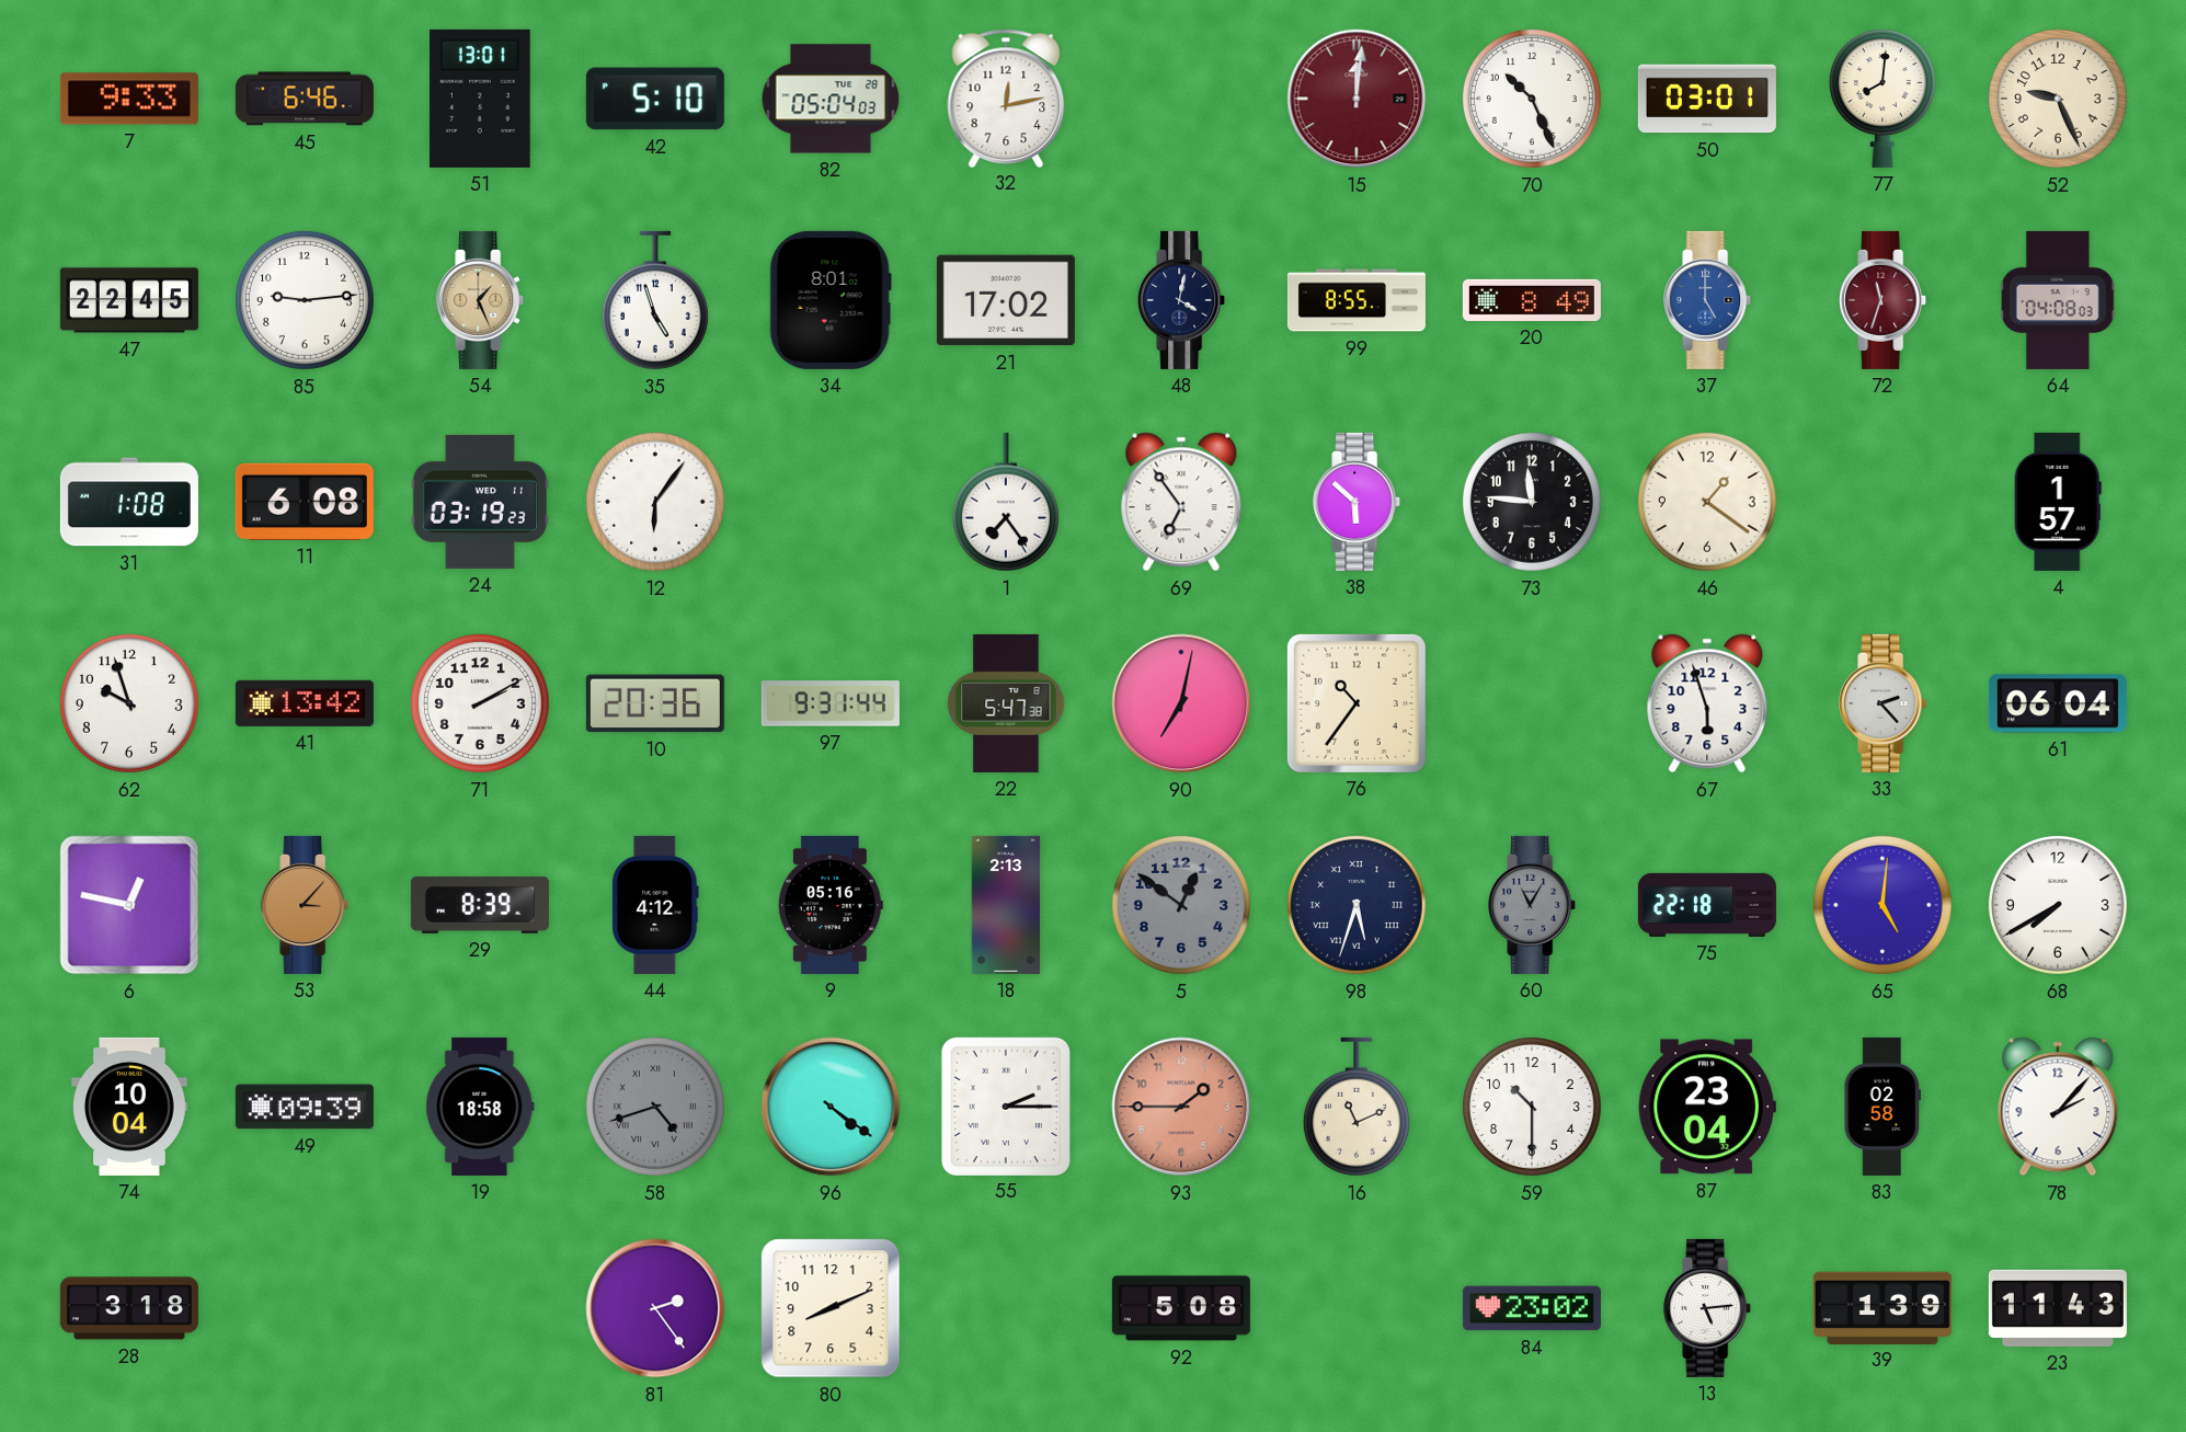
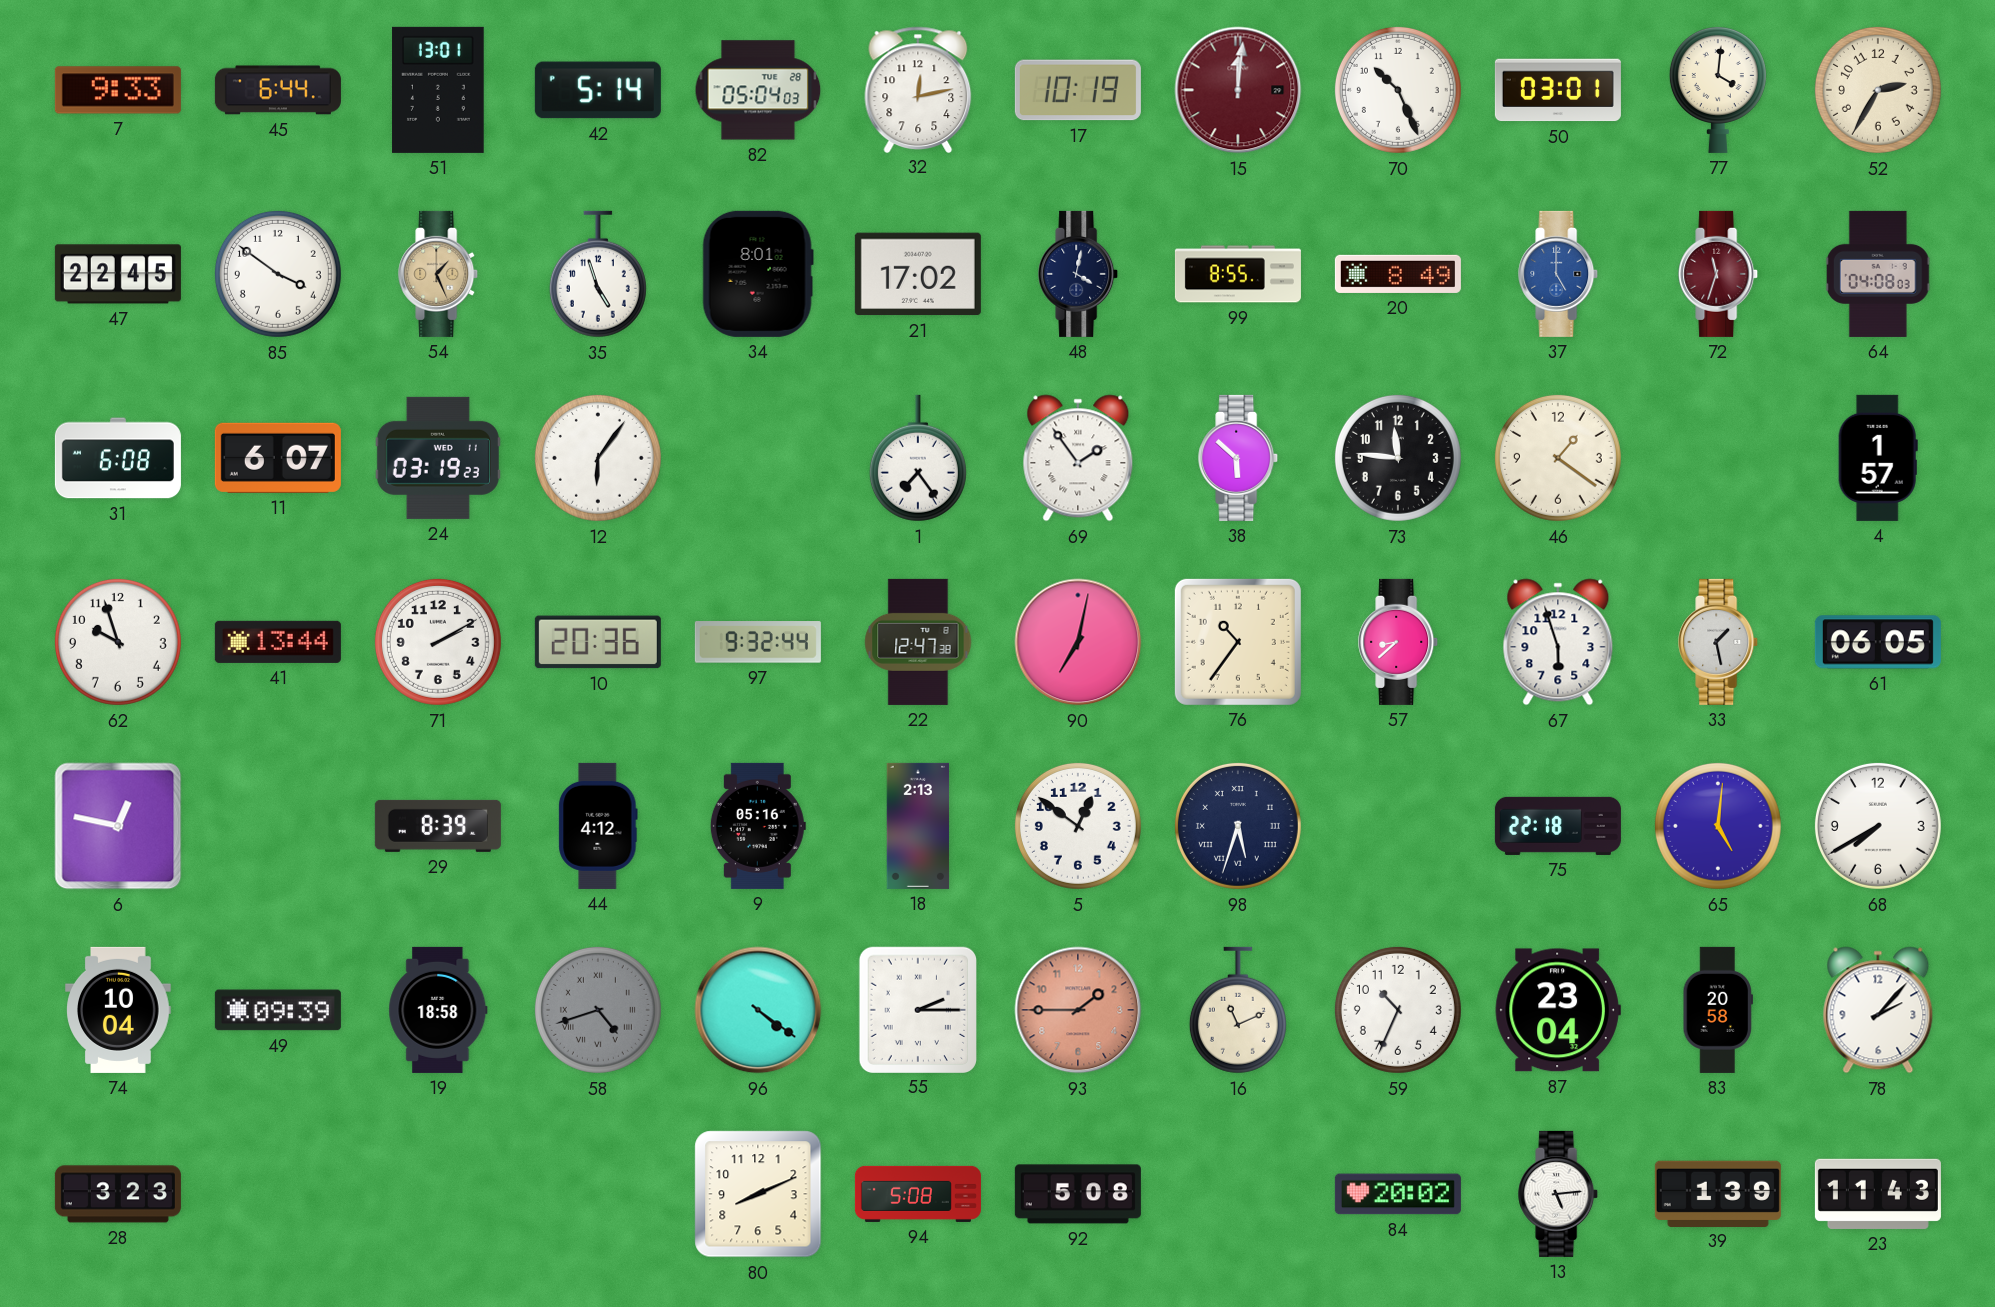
45: 6:46 -> 6:44
42: 5:10 -> 5:14
17: none -> 10:19
77: 8:01 -> 4:01
52: 9:26 -> 2:35
85: 9:14 -> 3:51
31: 1:08 -> 6:08
11: 6:08 -> 6:07
69: 6:54 -> 1:54
41: 13:42 -> 13:44
97: 9:31 -> 9:32
22: 5:47 -> 12:47
57: none -> 8:38
33: 2:23 -> 1:28
61: 06:04 -> 06:05
53: 3:07 -> none
5 dial: grey -> white
60: 11:05 -> none
59: 10:30 -> 10:34
83: 02:58 -> 20:58
28: 3:18 -> 3:23
81: 2:24 -> none
94: none -> 5:08
84: 23:02 -> 20:02
